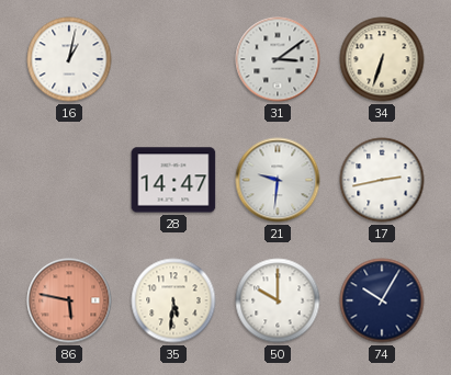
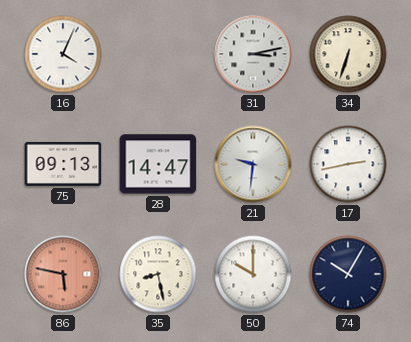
16: 1:02 -> 4:04
31: 3:09 -> 3:13
75: none -> 09:13
35: 5:31 -> 8:28
